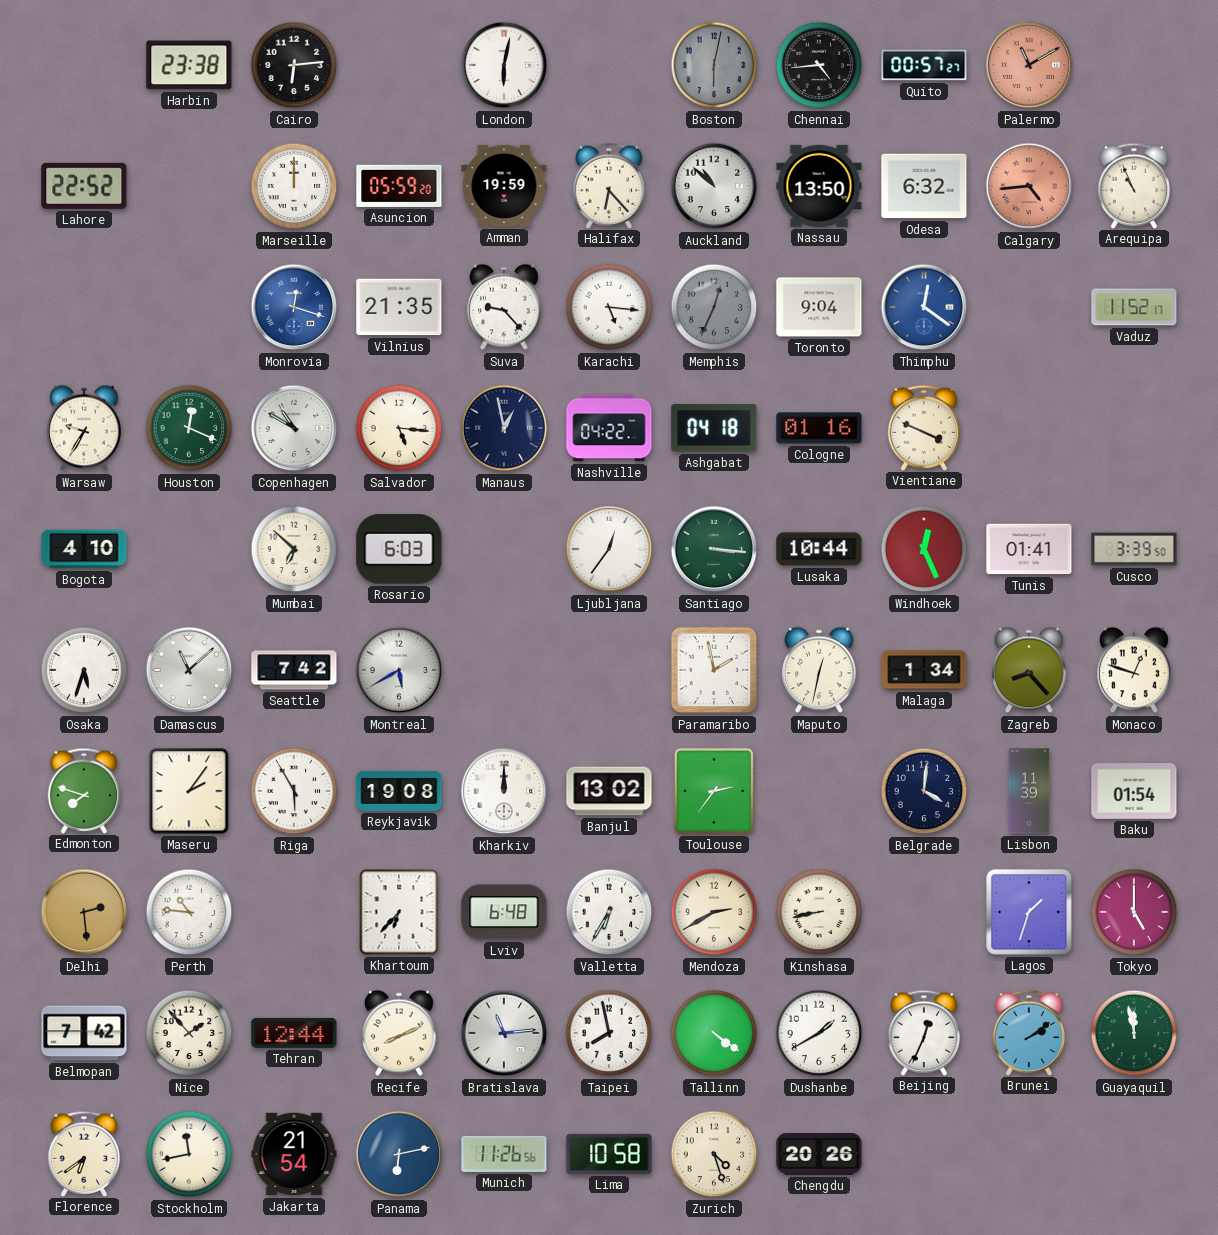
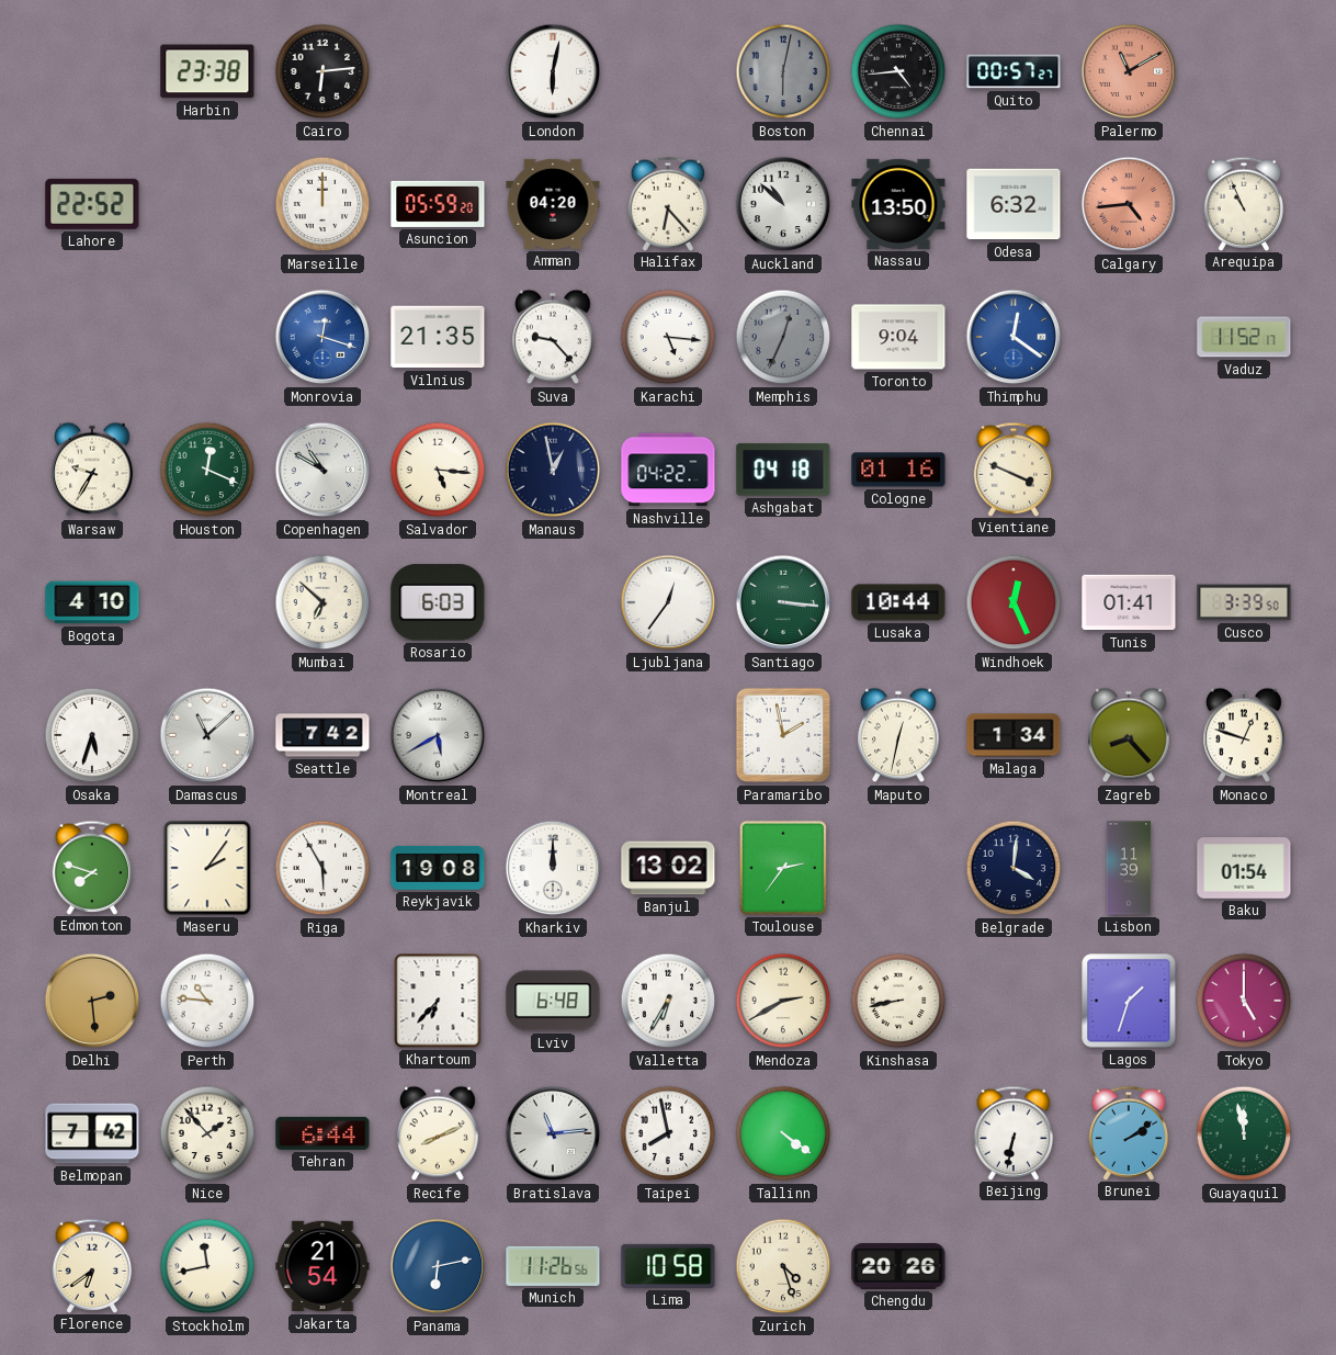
Amman: 19:59 -> 04:20
Tehran: 12:44 -> 6:44
Dushanbe: 1:40 -> none
Beijing: 12:34 -> 6:32
